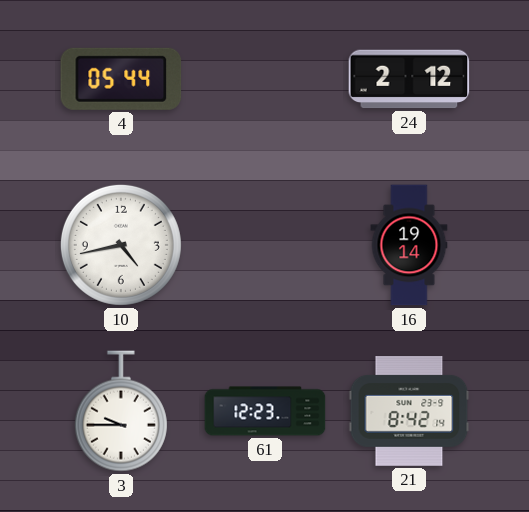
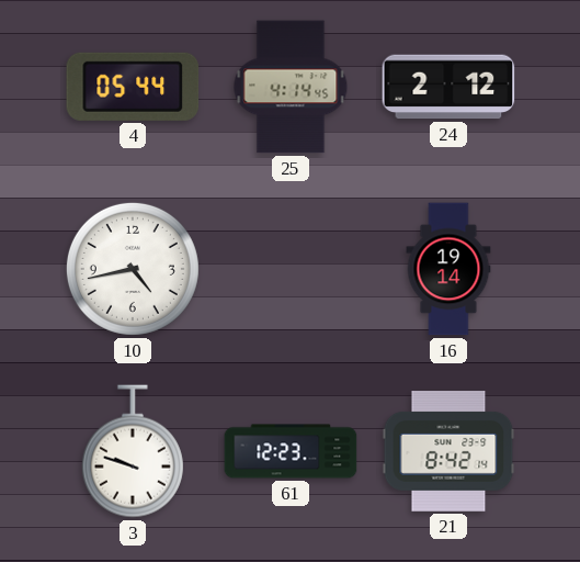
25: none -> 4:14
3: 9:45 -> 9:48
